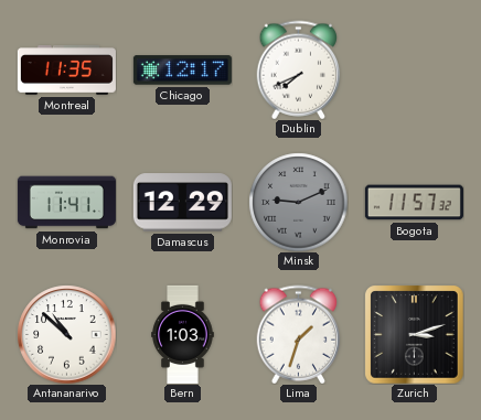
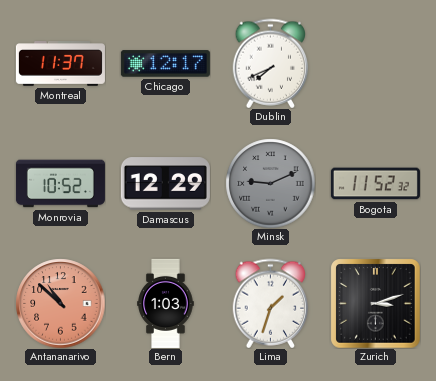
Montreal: 11:35 -> 11:37
Monrovia: 11:41 -> 10:52
Bogota: 11:57 -> 11:52
Antananarivo dial: white -> salmon
